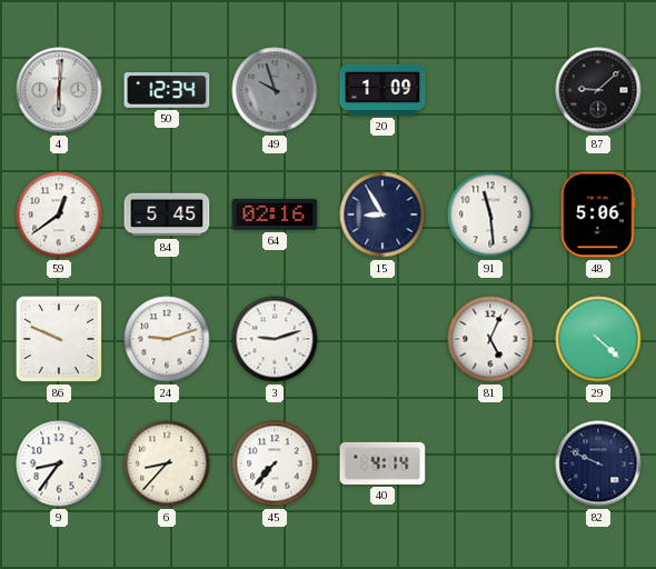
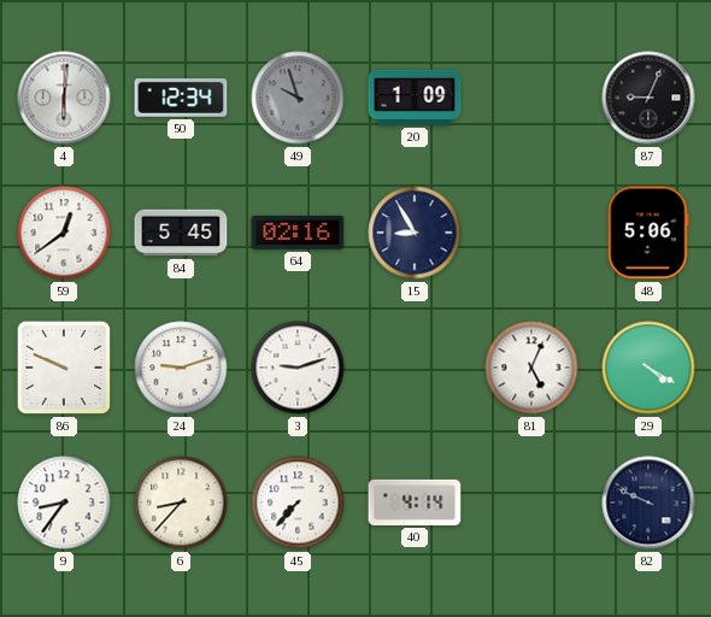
87: 9:08 -> 9:04
91: 11:29 -> none
29: 4:22 -> 4:20
